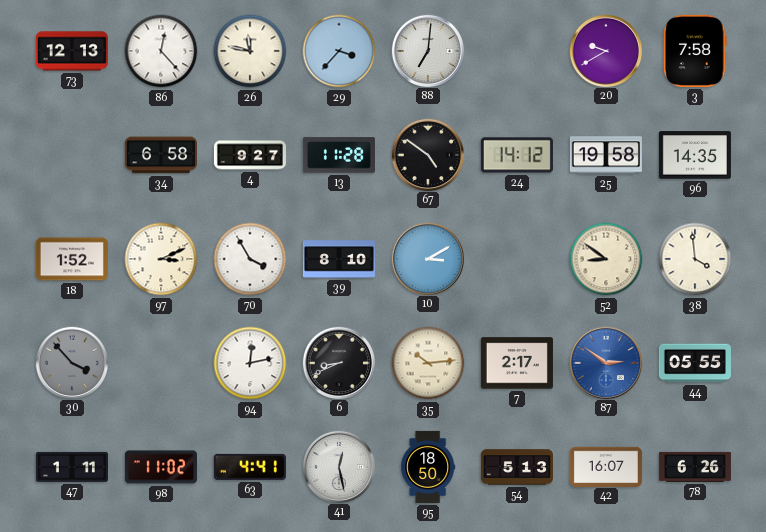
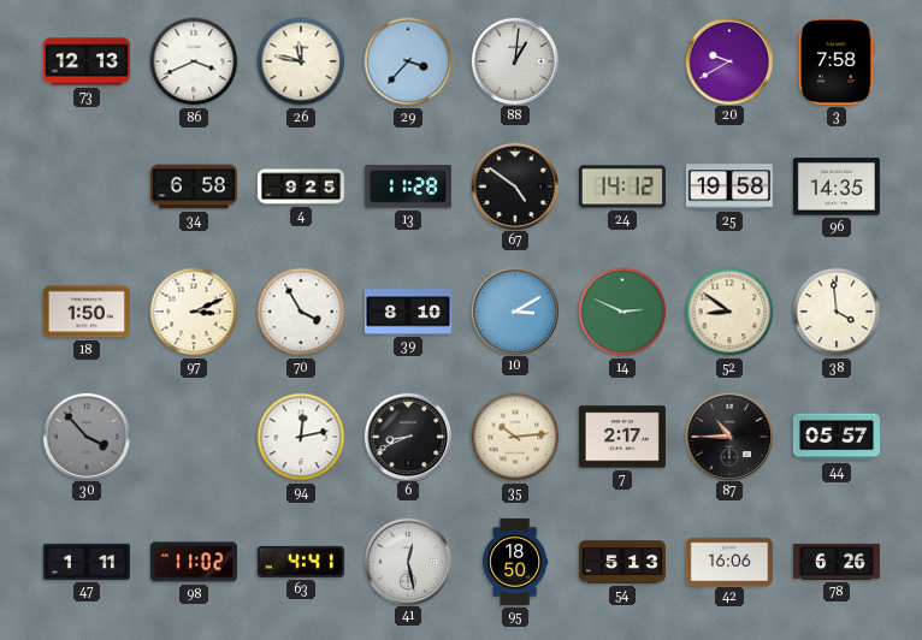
86: 12:23 -> 3:41
88: 7:01 -> 1:01
4: 9:27 -> 9:25
18: 1:52 -> 1:50
14: none -> 2:49
87: 2:51 -> 10:45
87 dial: blue -> black
44: 05:55 -> 05:57
42: 16:07 -> 16:06
